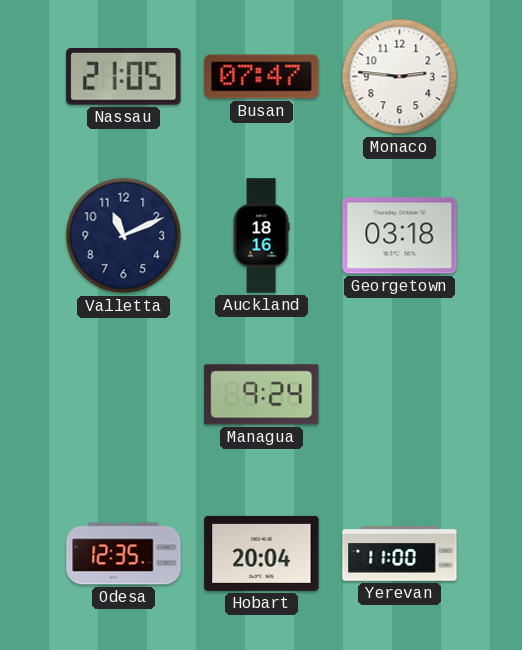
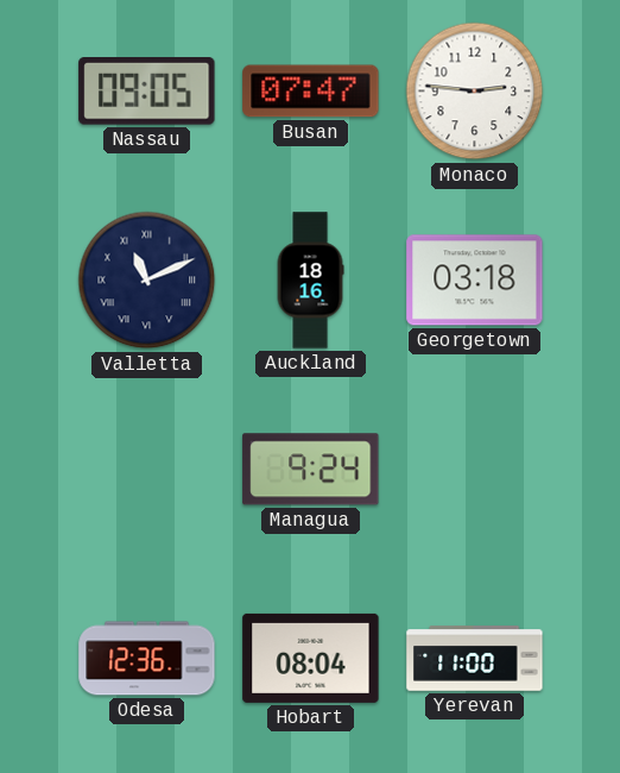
Nassau: 21:05 -> 09:05
Valletta numerals: Arabic -> Roman
Odesa: 12:35 -> 12:36
Hobart: 20:04 -> 08:04
